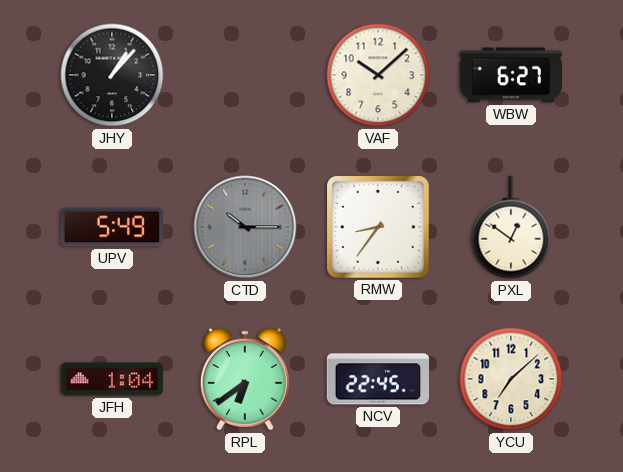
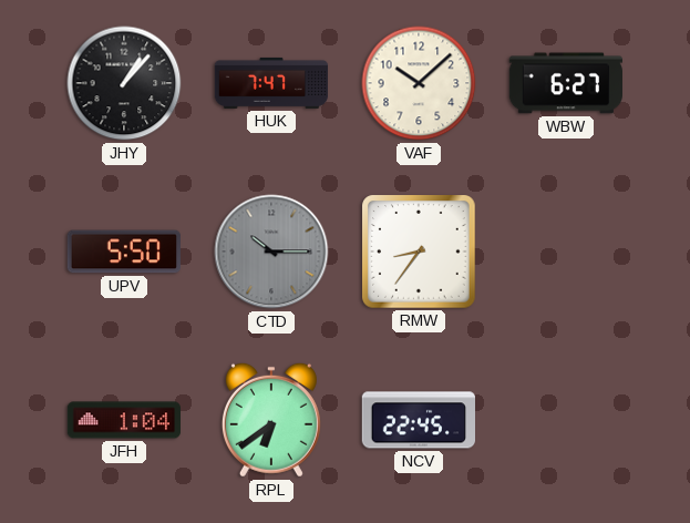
HUK: none -> 7:47
UPV: 5:49 -> 5:50
PXL: 12:51 -> none
YCU: 7:08 -> none
